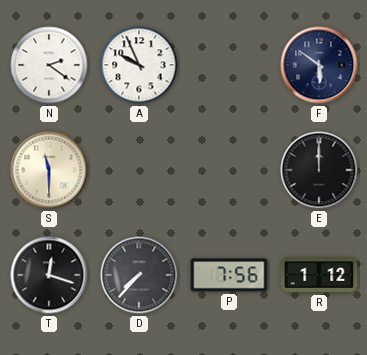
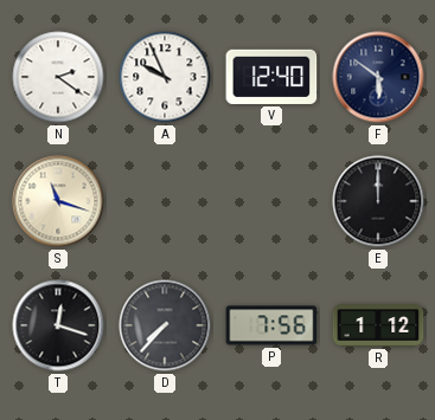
V: none -> 12:40
S: 11:30 -> 11:18
